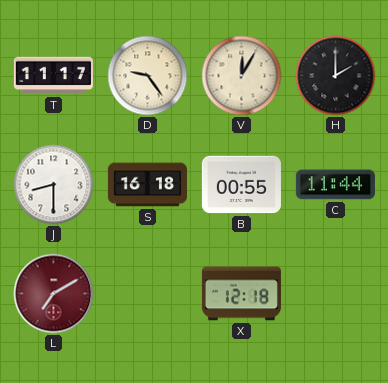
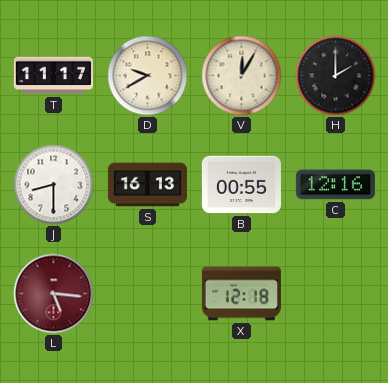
D: 9:24 -> 9:40
S: 16:18 -> 16:13
C: 11:44 -> 12:16
L: 7:10 -> 5:16
